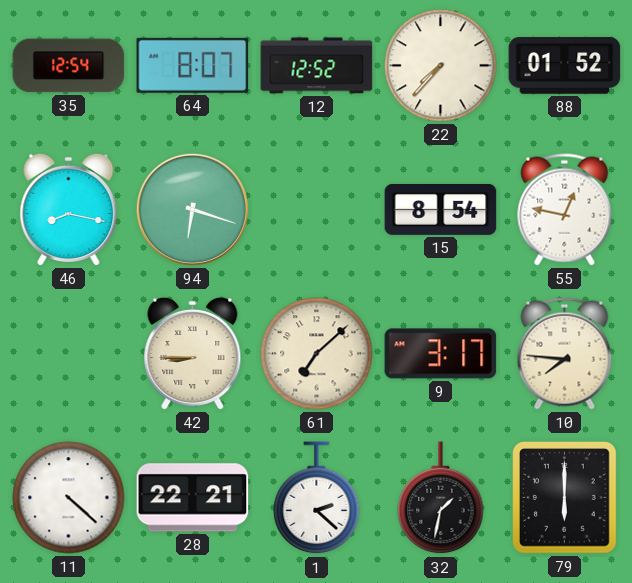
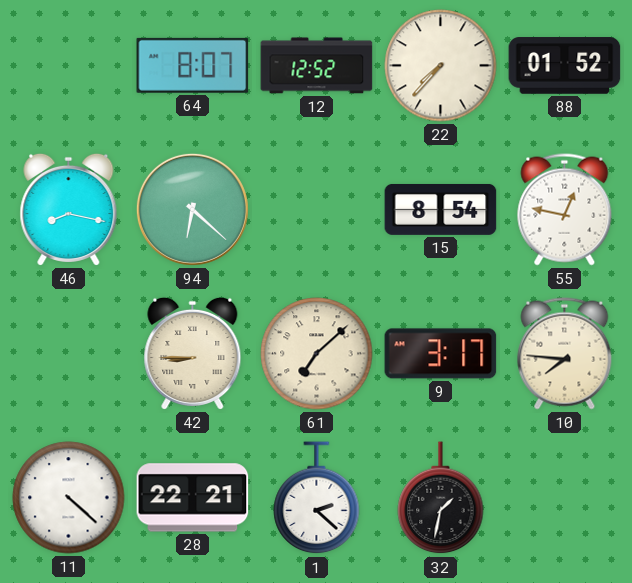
35: 12:54 -> none
94: 6:18 -> 6:22
79: 6:00 -> none
